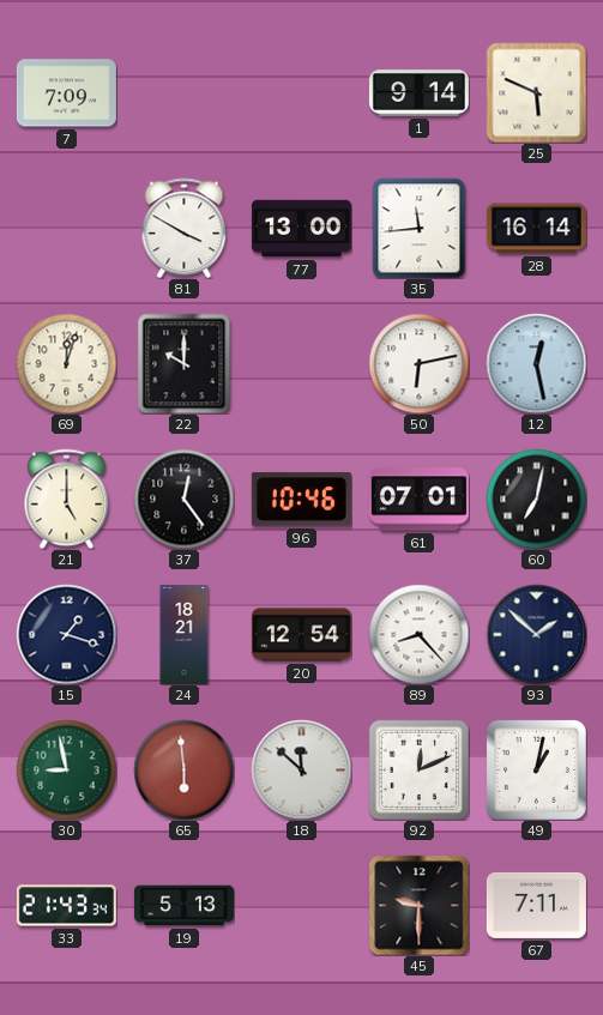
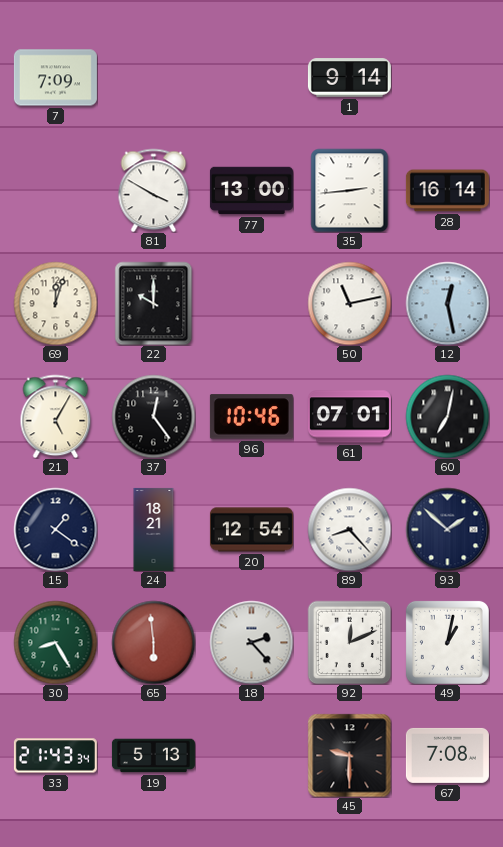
25: 5:49 -> none
35: 11:44 -> 2:44
50: 6:13 -> 11:13
21: 5:00 -> 5:05
15: 1:18 -> 1:21
30: 8:58 -> 8:25
18: 11:52 -> 2:23
67: 7:11 -> 7:08
